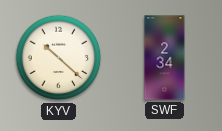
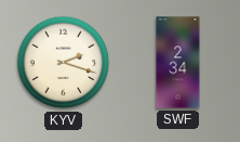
KYV: 10:22 -> 2:18
